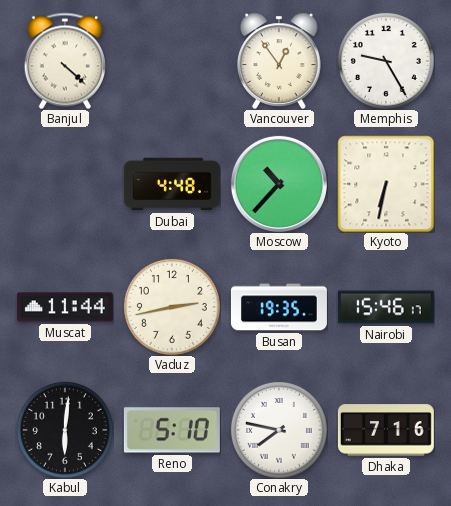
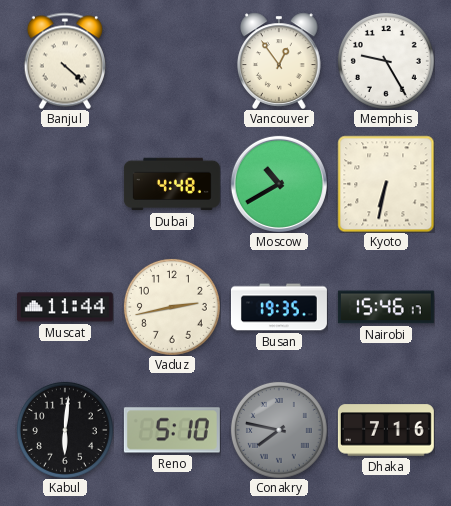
Moscow: 10:37 -> 10:40
Conakry dial: white -> grey
